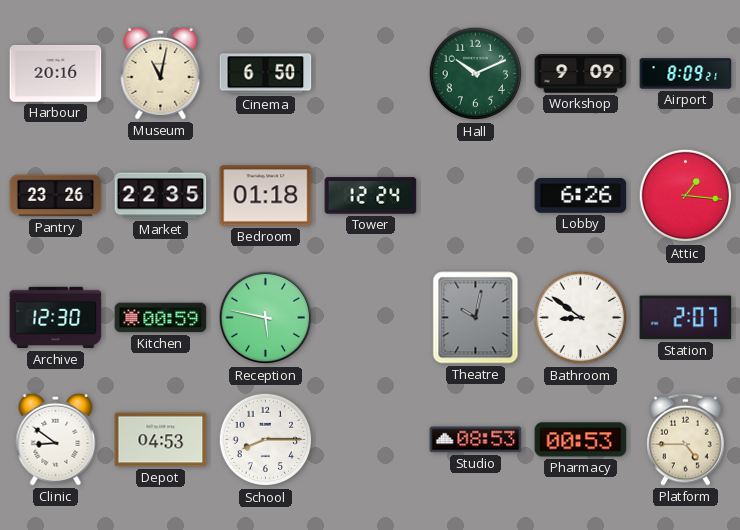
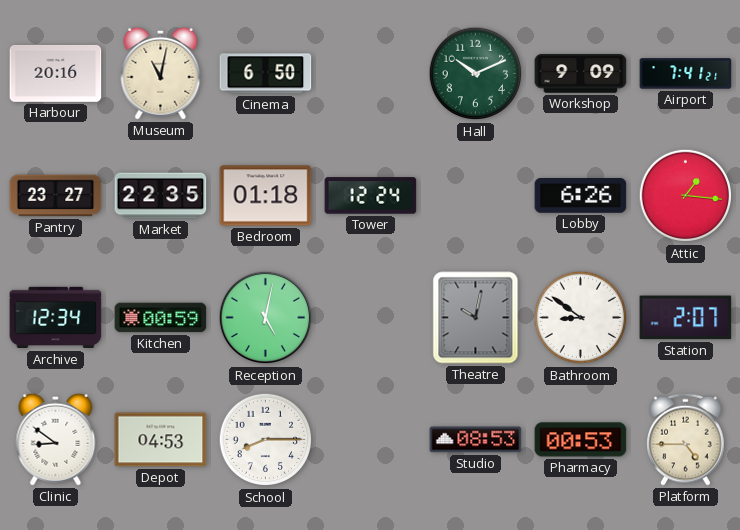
Airport: 8:09 -> 7:41
Pantry: 23:26 -> 23:27
Archive: 12:30 -> 12:34
Reception: 5:47 -> 5:02
